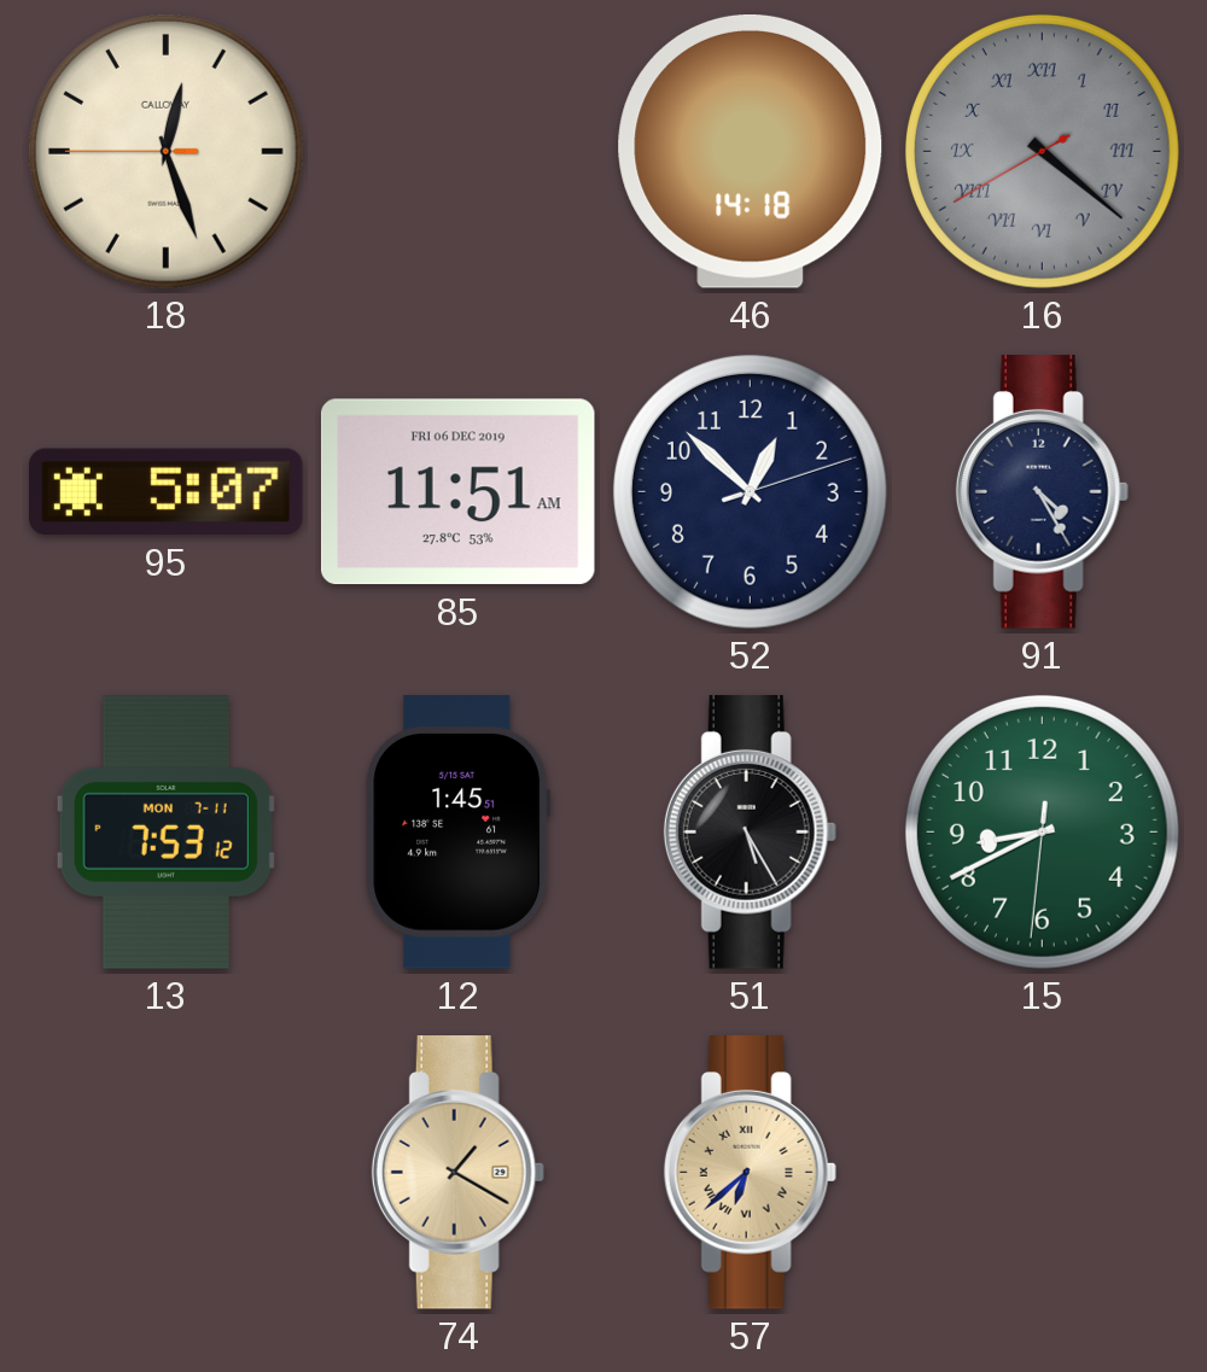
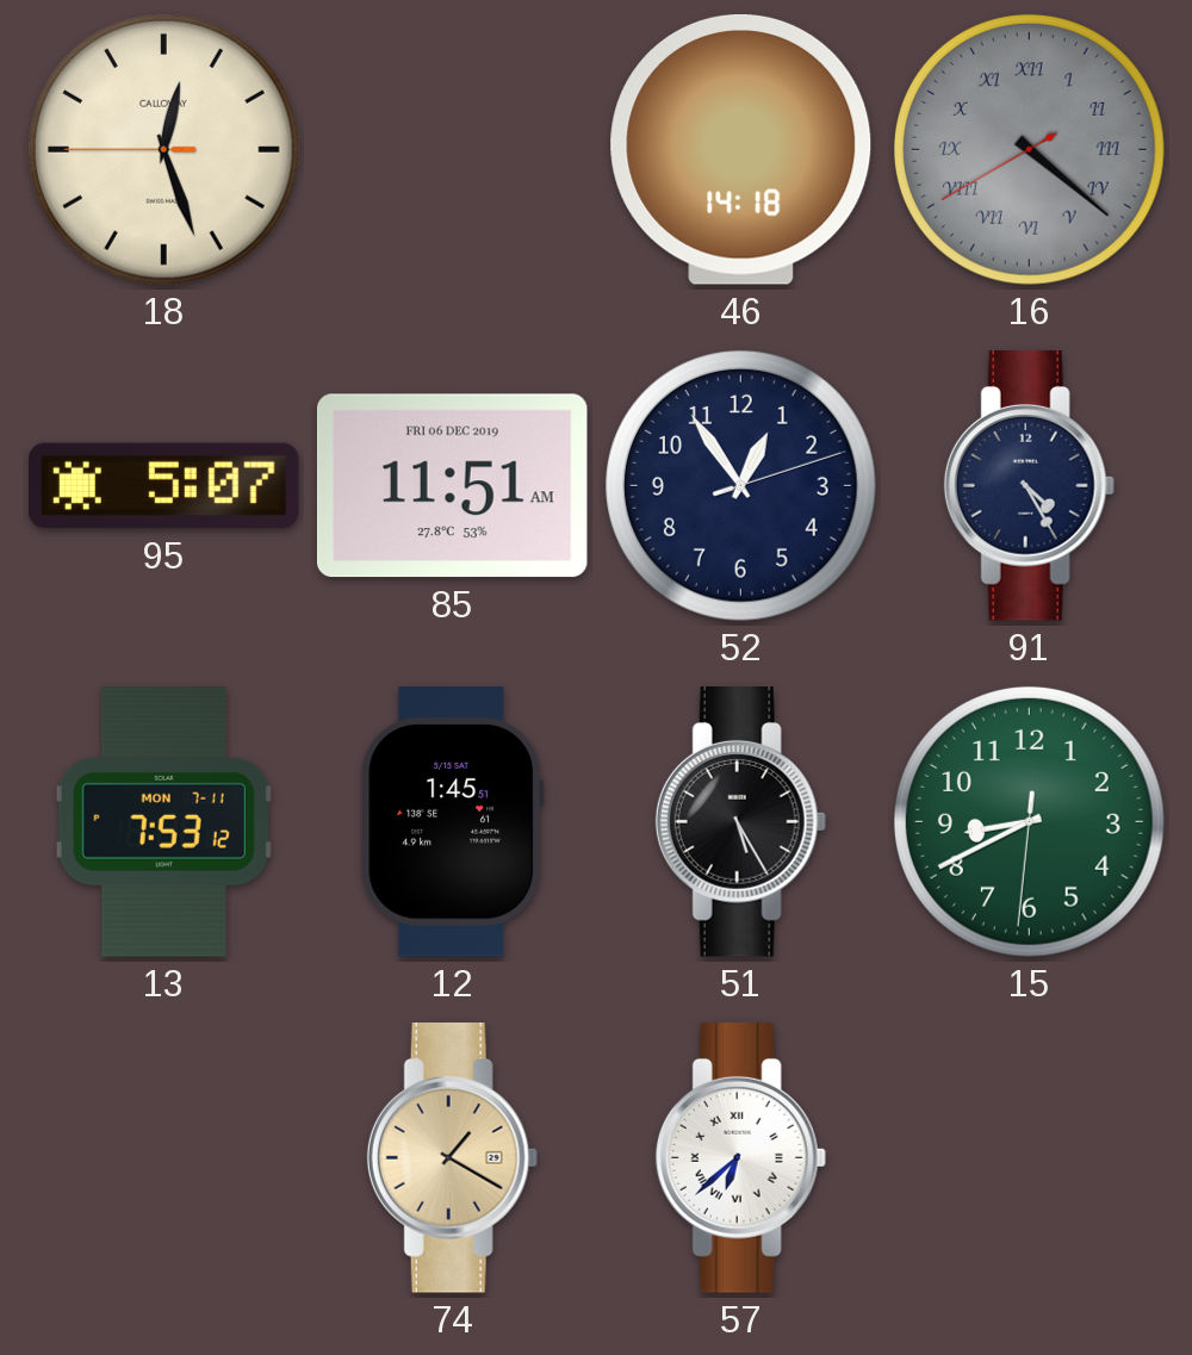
52: 12:52 -> 12:54
57 dial: champagne -> white
